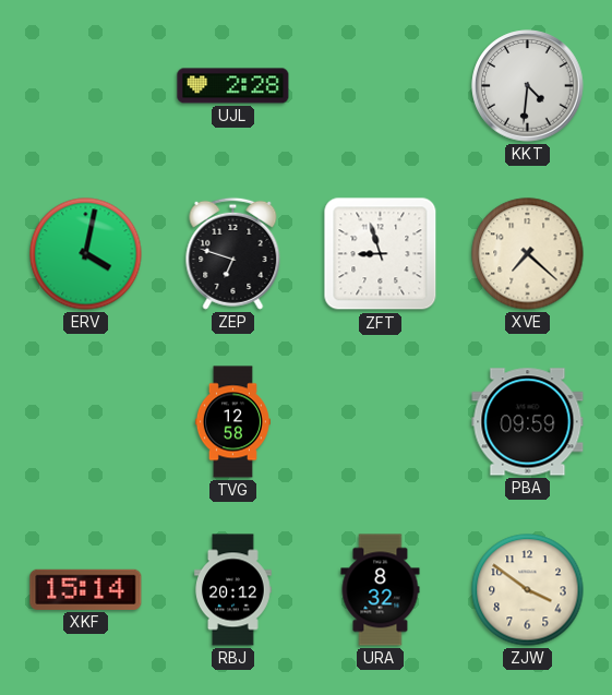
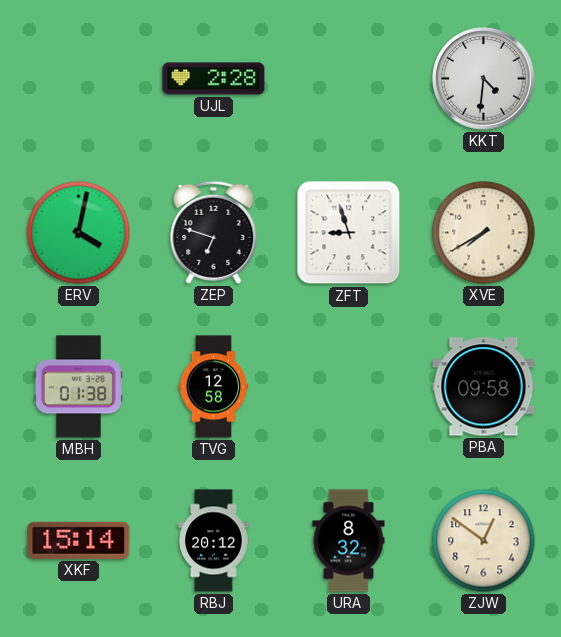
XVE: 7:22 -> 7:40
MBH: none -> 01:38
PBA: 09:59 -> 09:58
ZJW: 3:51 -> 12:51
